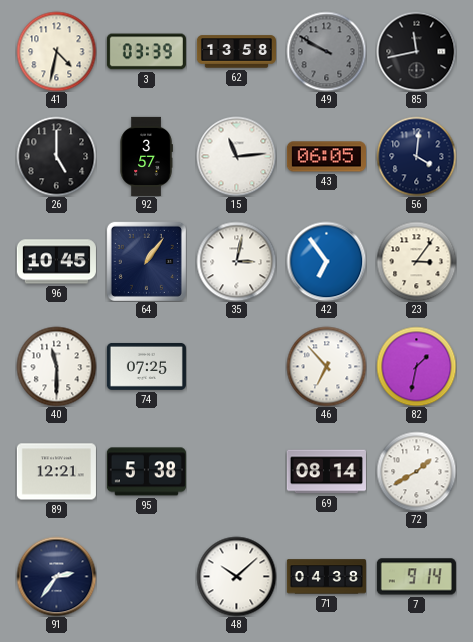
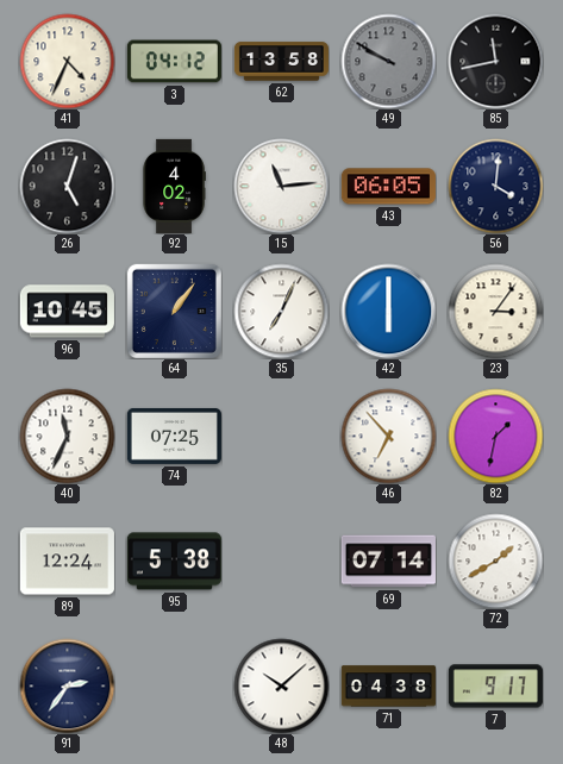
41: 4:32 -> 4:34
3: 03:39 -> 04:12
26: 5:00 -> 5:03
92: 3:57 -> 4:02
35: 3:02 -> 7:04
42: 6:54 -> 6:00
40: 11:30 -> 11:34
89: 12:21 -> 12:24
69: 08:14 -> 07:14
7: 9:14 -> 9:17
